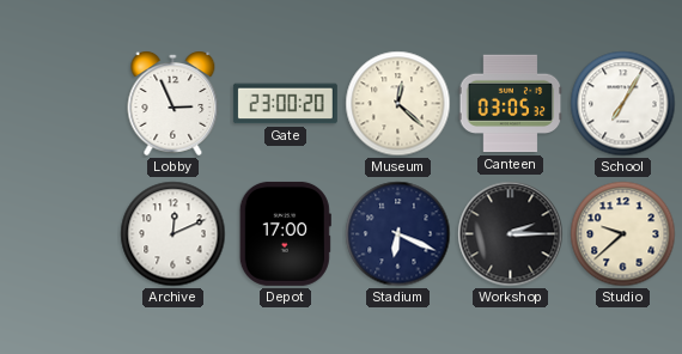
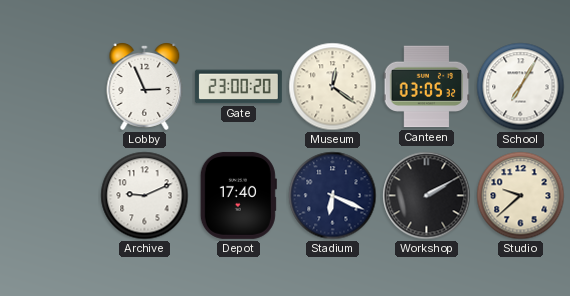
Museum: 12:22 -> 12:21
Archive: 12:11 -> 9:11
Depot: 17:00 -> 17:40
Workshop: 2:15 -> 2:10
